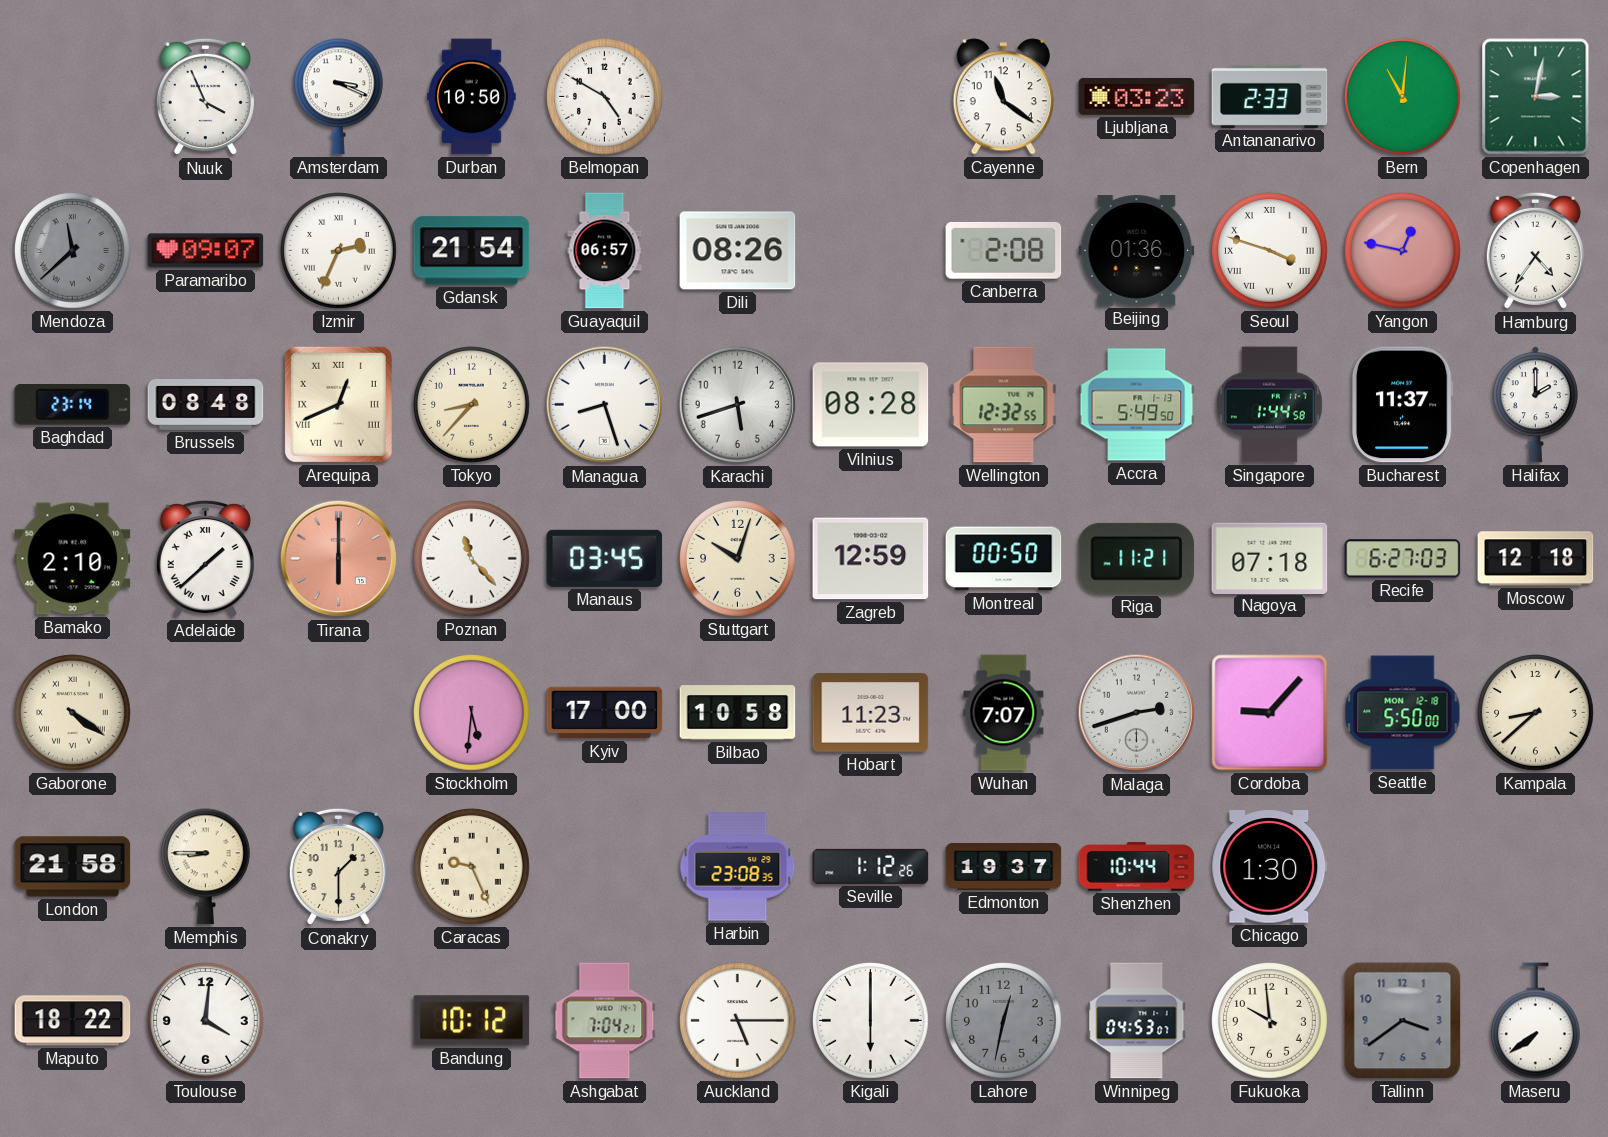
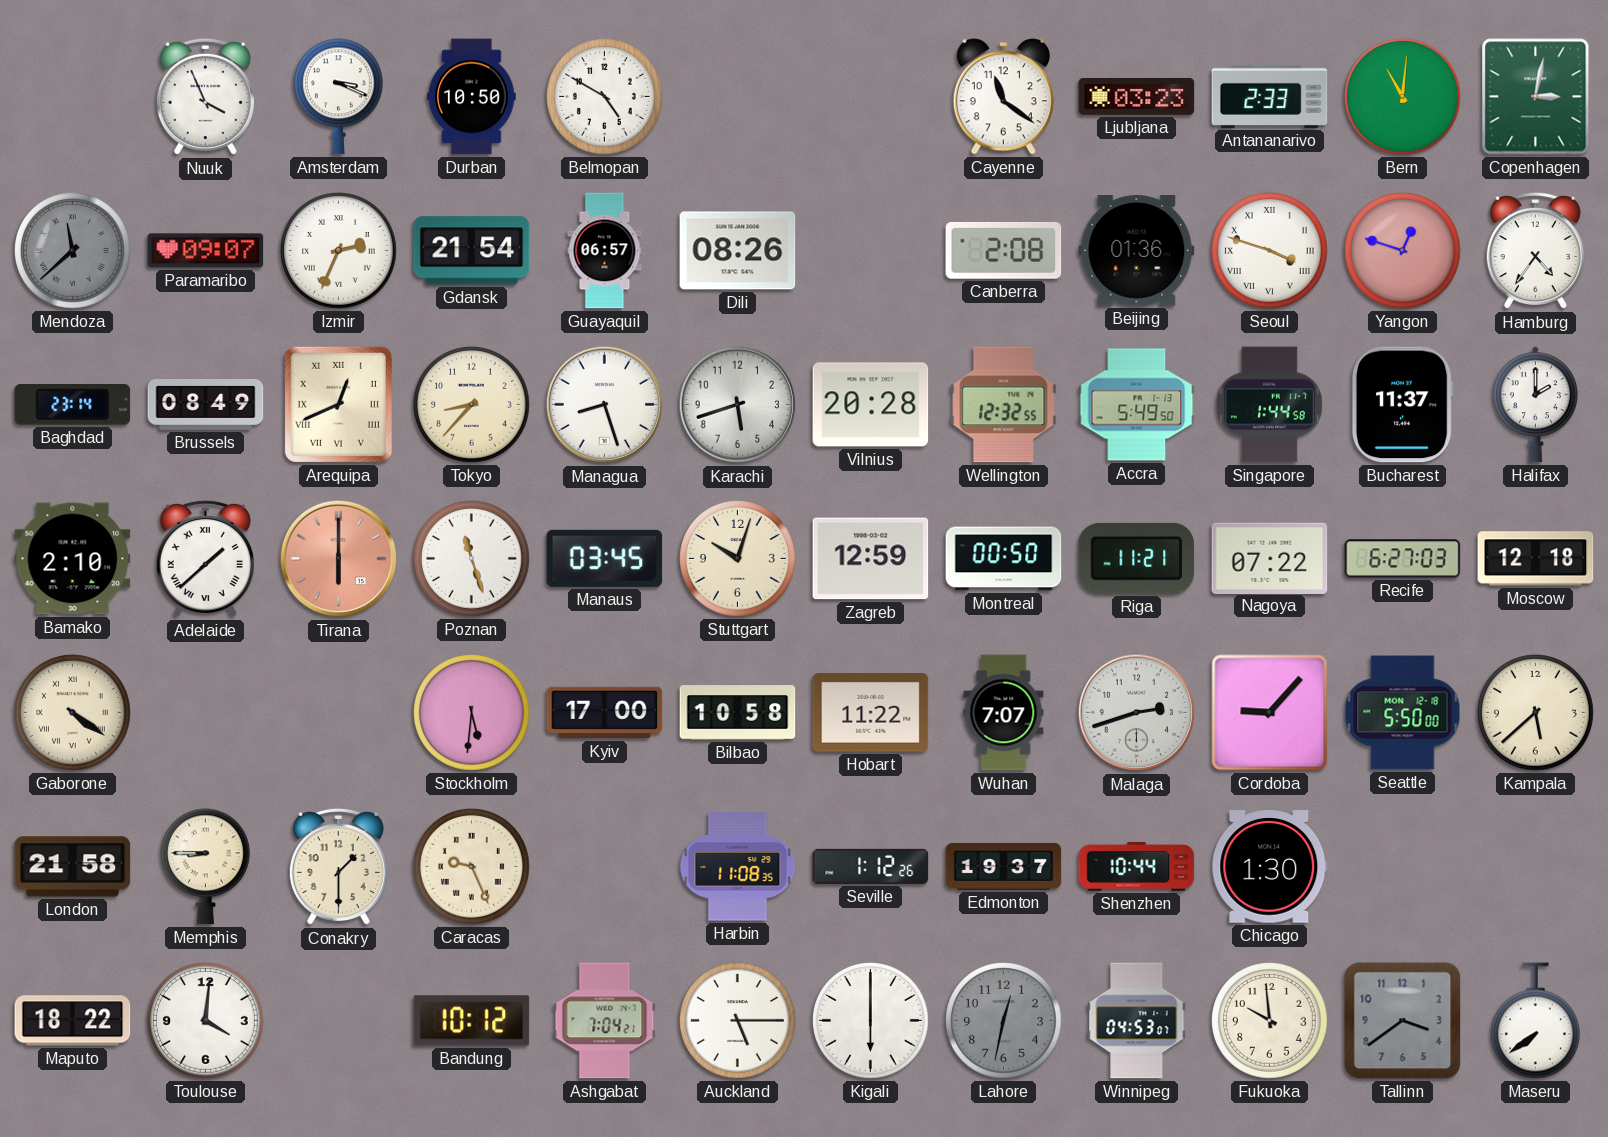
Yangon: 12:47 -> 12:48
Brussels: 08:48 -> 08:49
Vilnius: 08:28 -> 20:28
Poznan: 11:23 -> 11:27
Nagoya: 07:18 -> 07:22
Hobart: 11:23 -> 11:22
Kampala: 8:38 -> 5:38
Harbin: 23:08 -> 11:08
